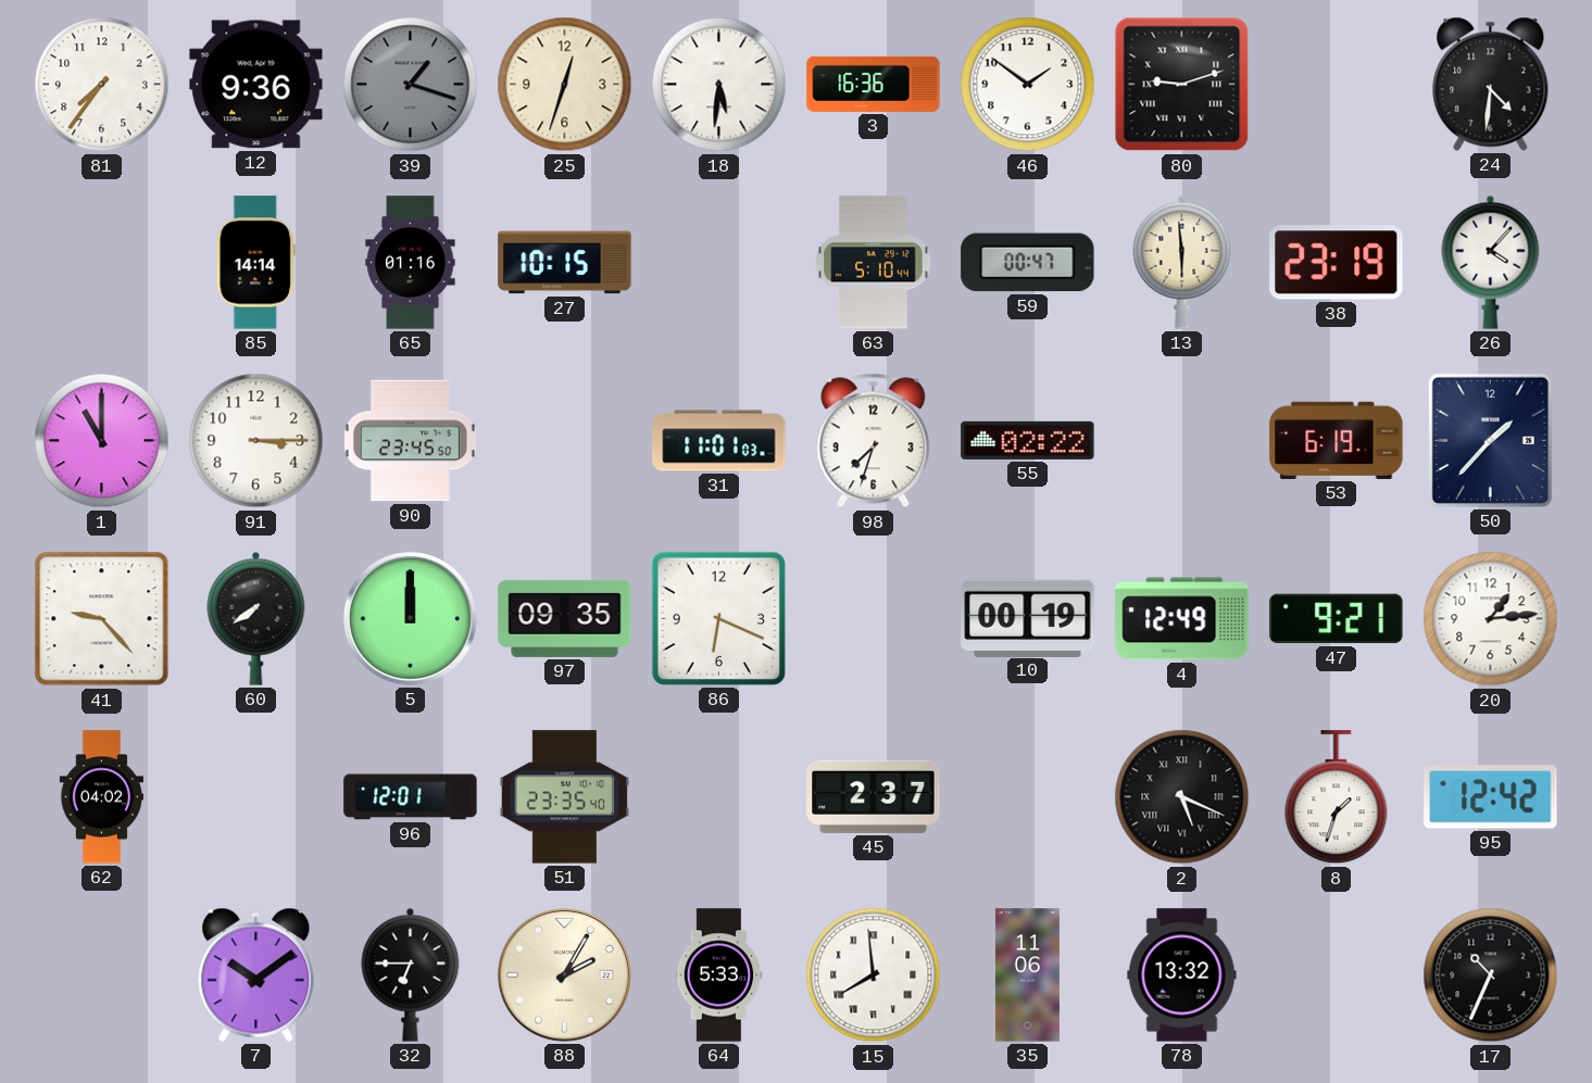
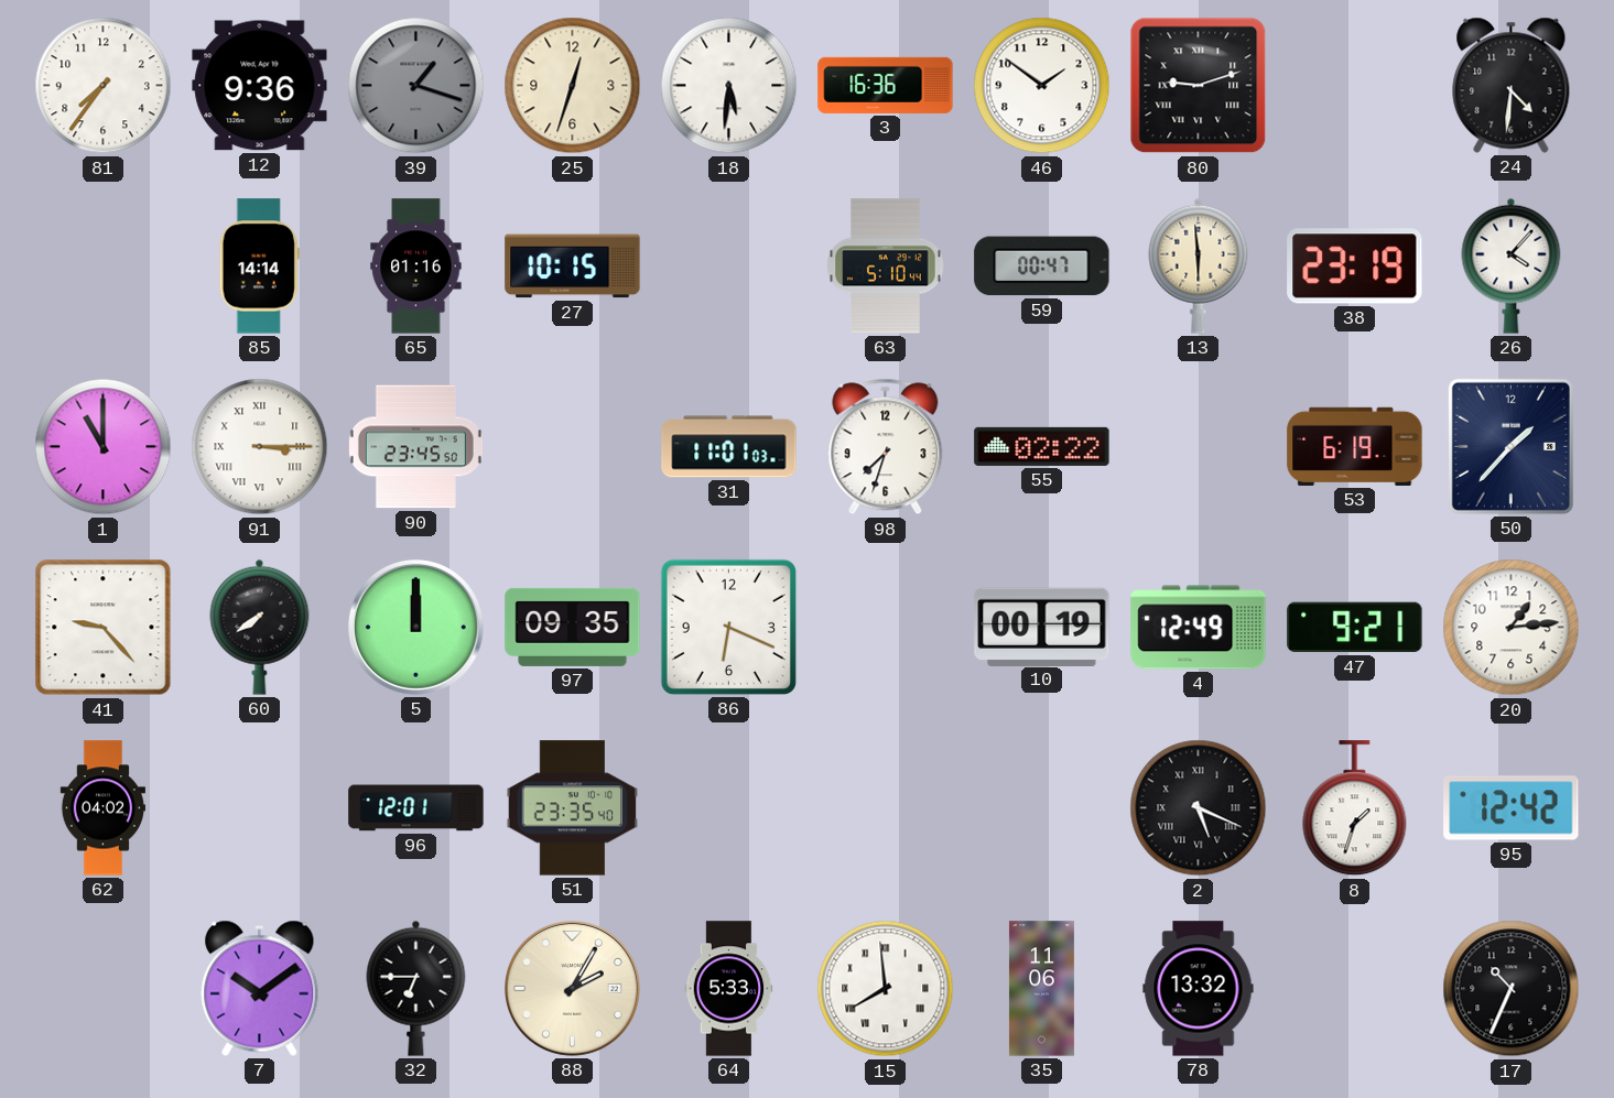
91 numerals: Arabic -> Roman
45: 2:37 -> none
